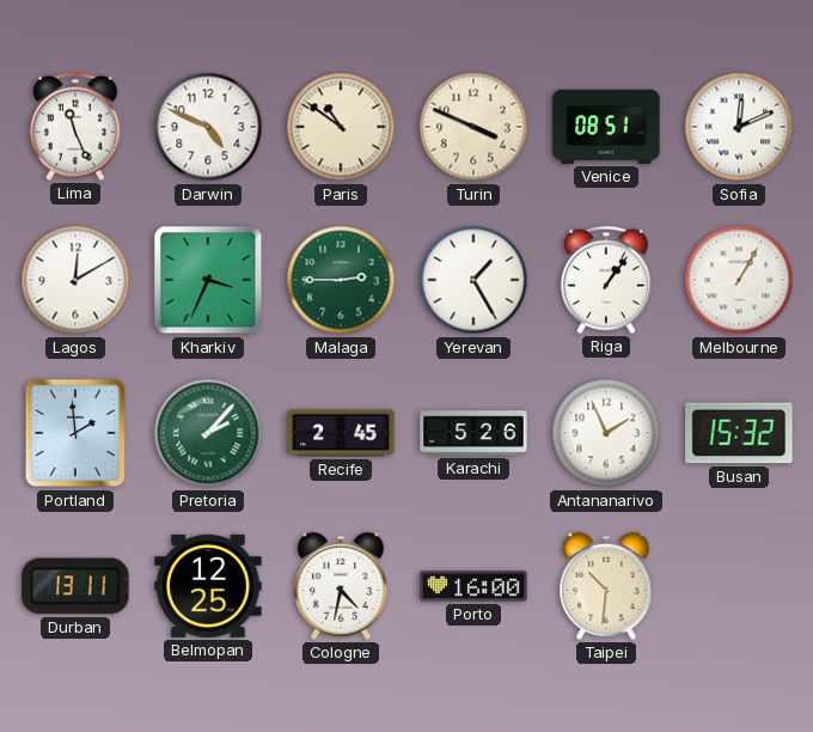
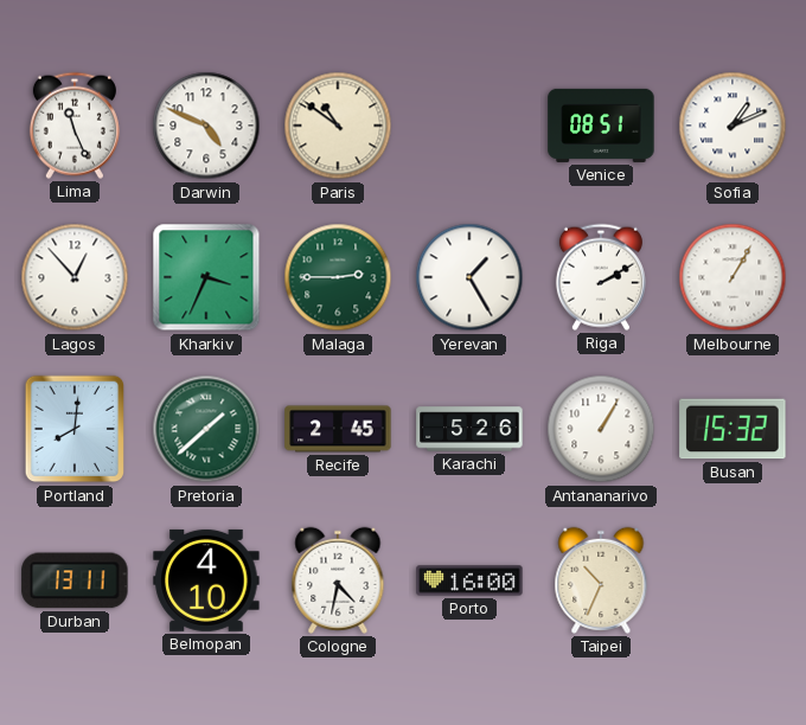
Turin: 3:49 -> none
Sofia: 12:11 -> 1:11
Lagos: 12:10 -> 12:53
Riga: 1:06 -> 2:10
Portland: 1:59 -> 8:01
Pretoria: 2:07 -> 1:38
Antananarivo: 1:56 -> 1:05
Belmopan: 12:25 -> 4:10
Taipei: 10:31 -> 10:34
